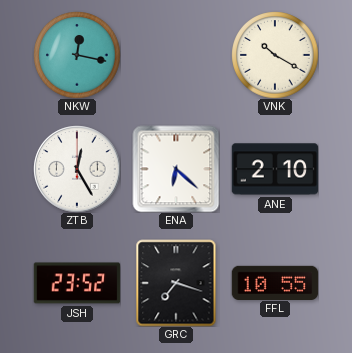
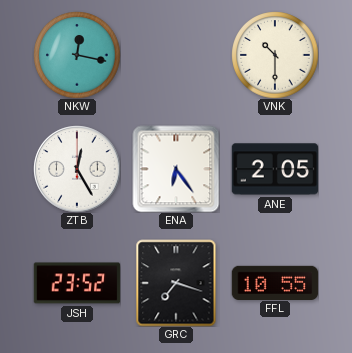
VNK: 10:20 -> 10:30
ENA: 6:22 -> 6:24
ANE: 2:10 -> 2:05
